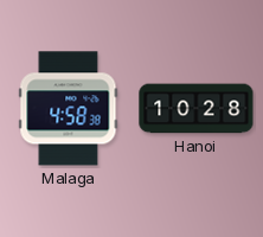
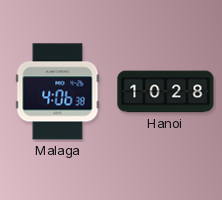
Malaga: 4:58 -> 4:06
